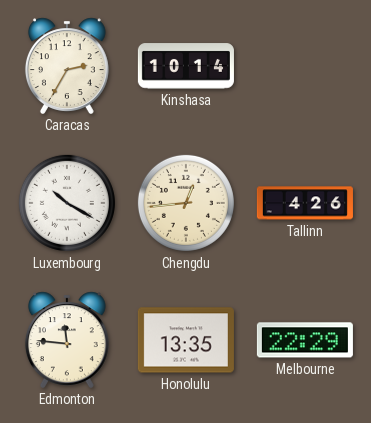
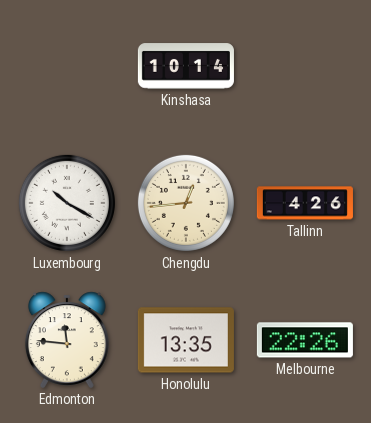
Caracas: 2:35 -> none
Melbourne: 22:29 -> 22:26
